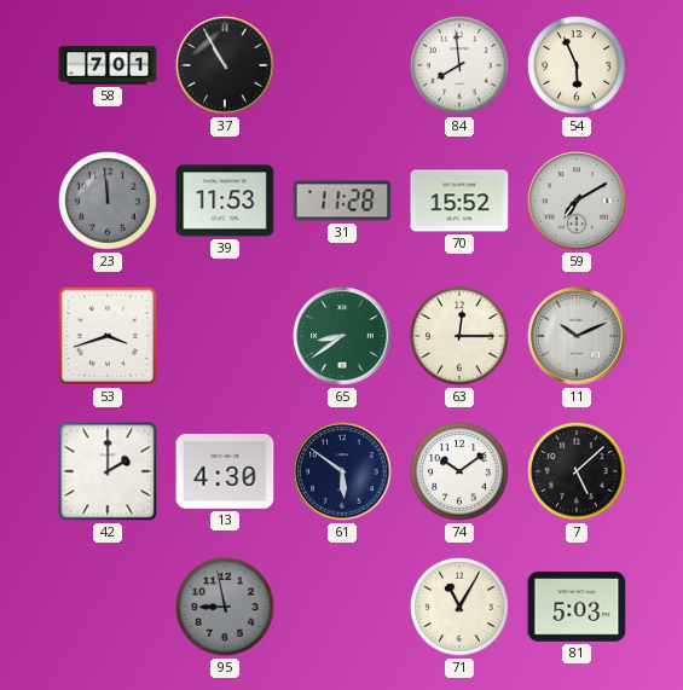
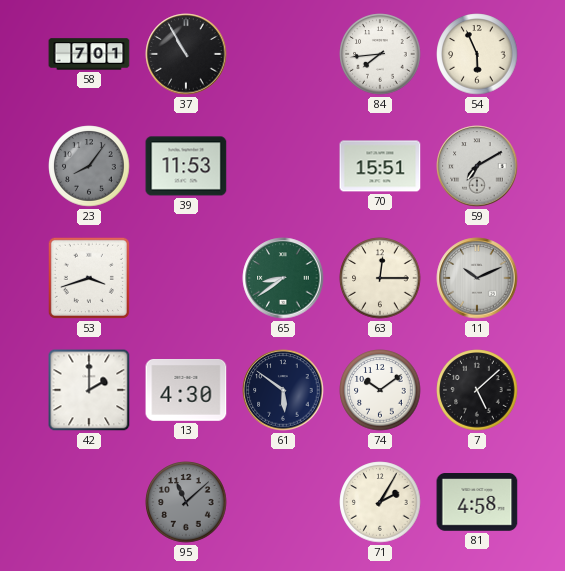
84: 7:59 -> 7:44
23: 11:59 -> 8:06
31: 11:28 -> none
70: 15:52 -> 15:51
95: 8:58 -> 11:08
71: 11:05 -> 2:05
81: 5:03 -> 4:58
